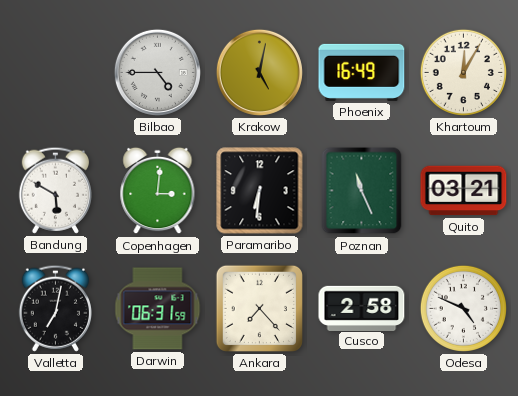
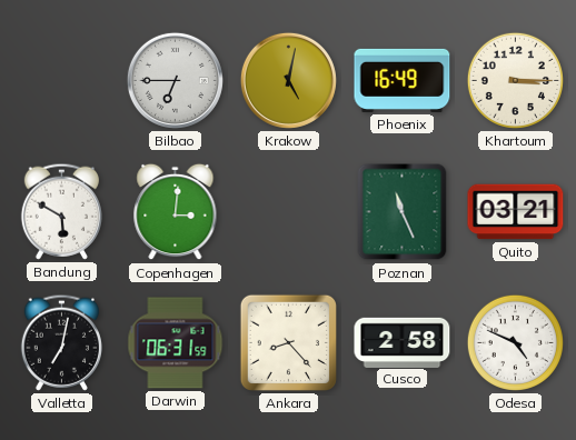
Bilbao: 4:45 -> 6:45
Khartoum: 12:05 -> 3:15
Paramaribo: 6:31 -> none
Ankara: 7:23 -> 8:23
